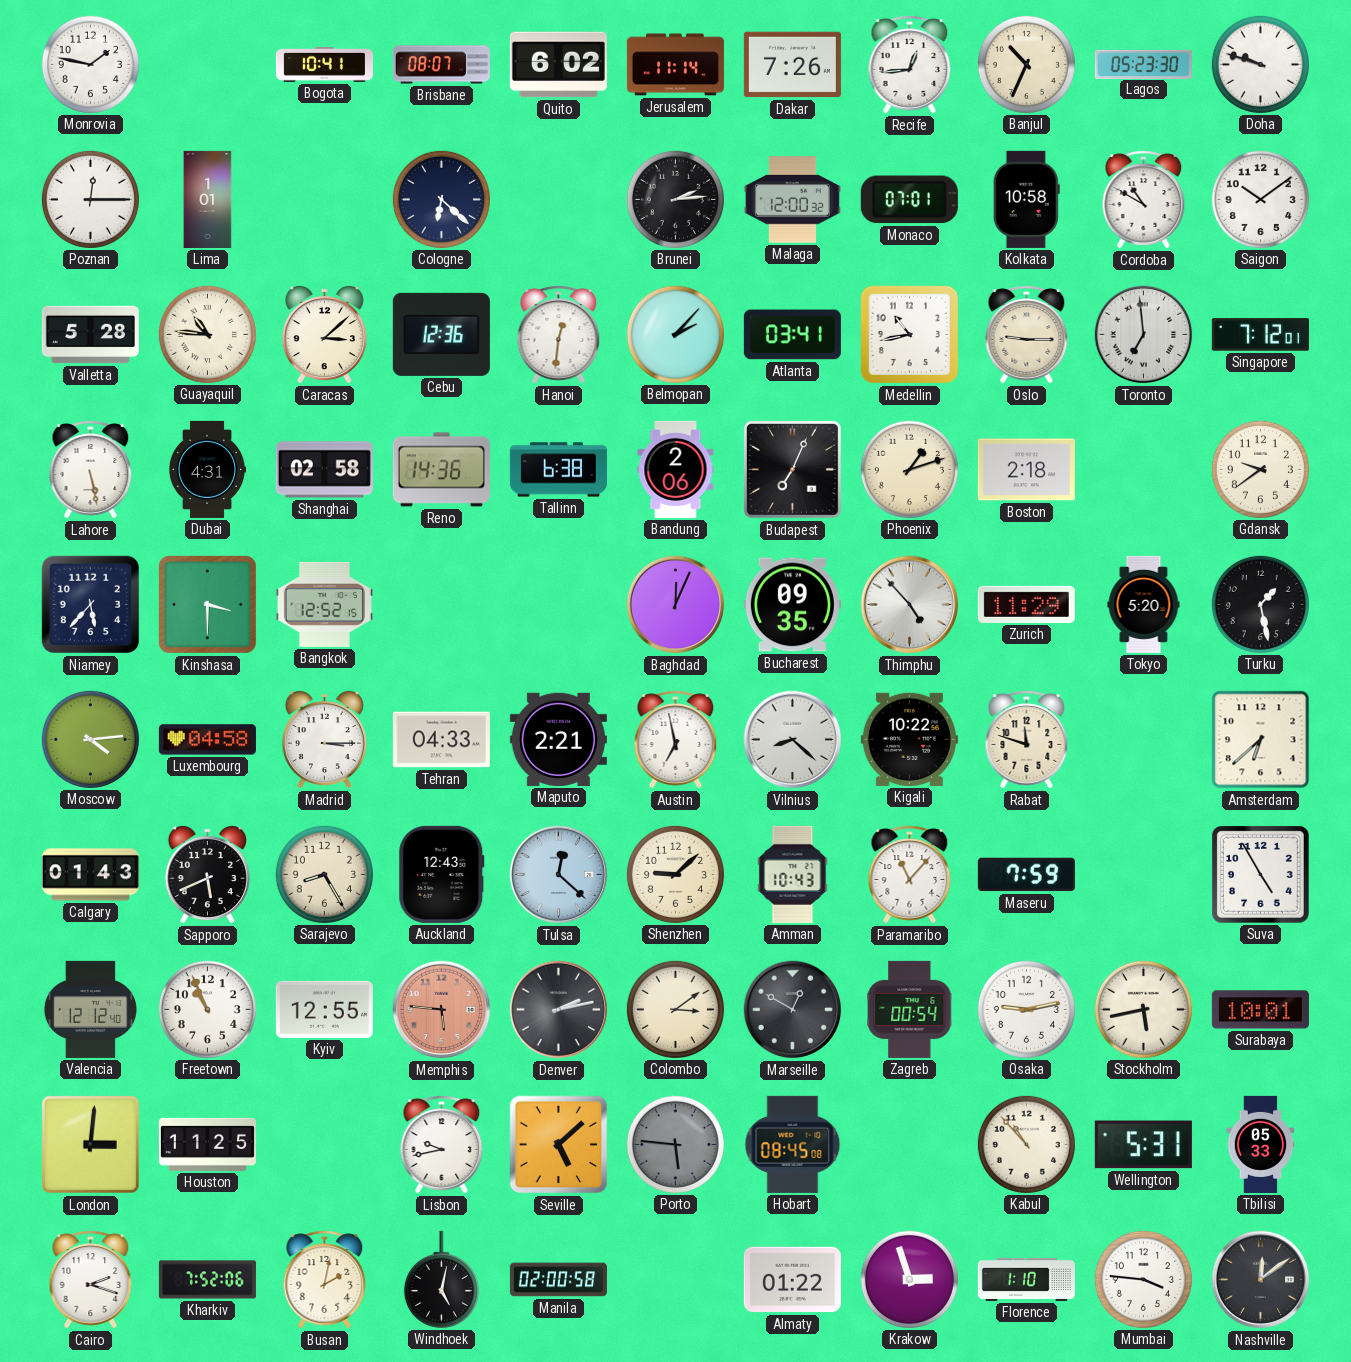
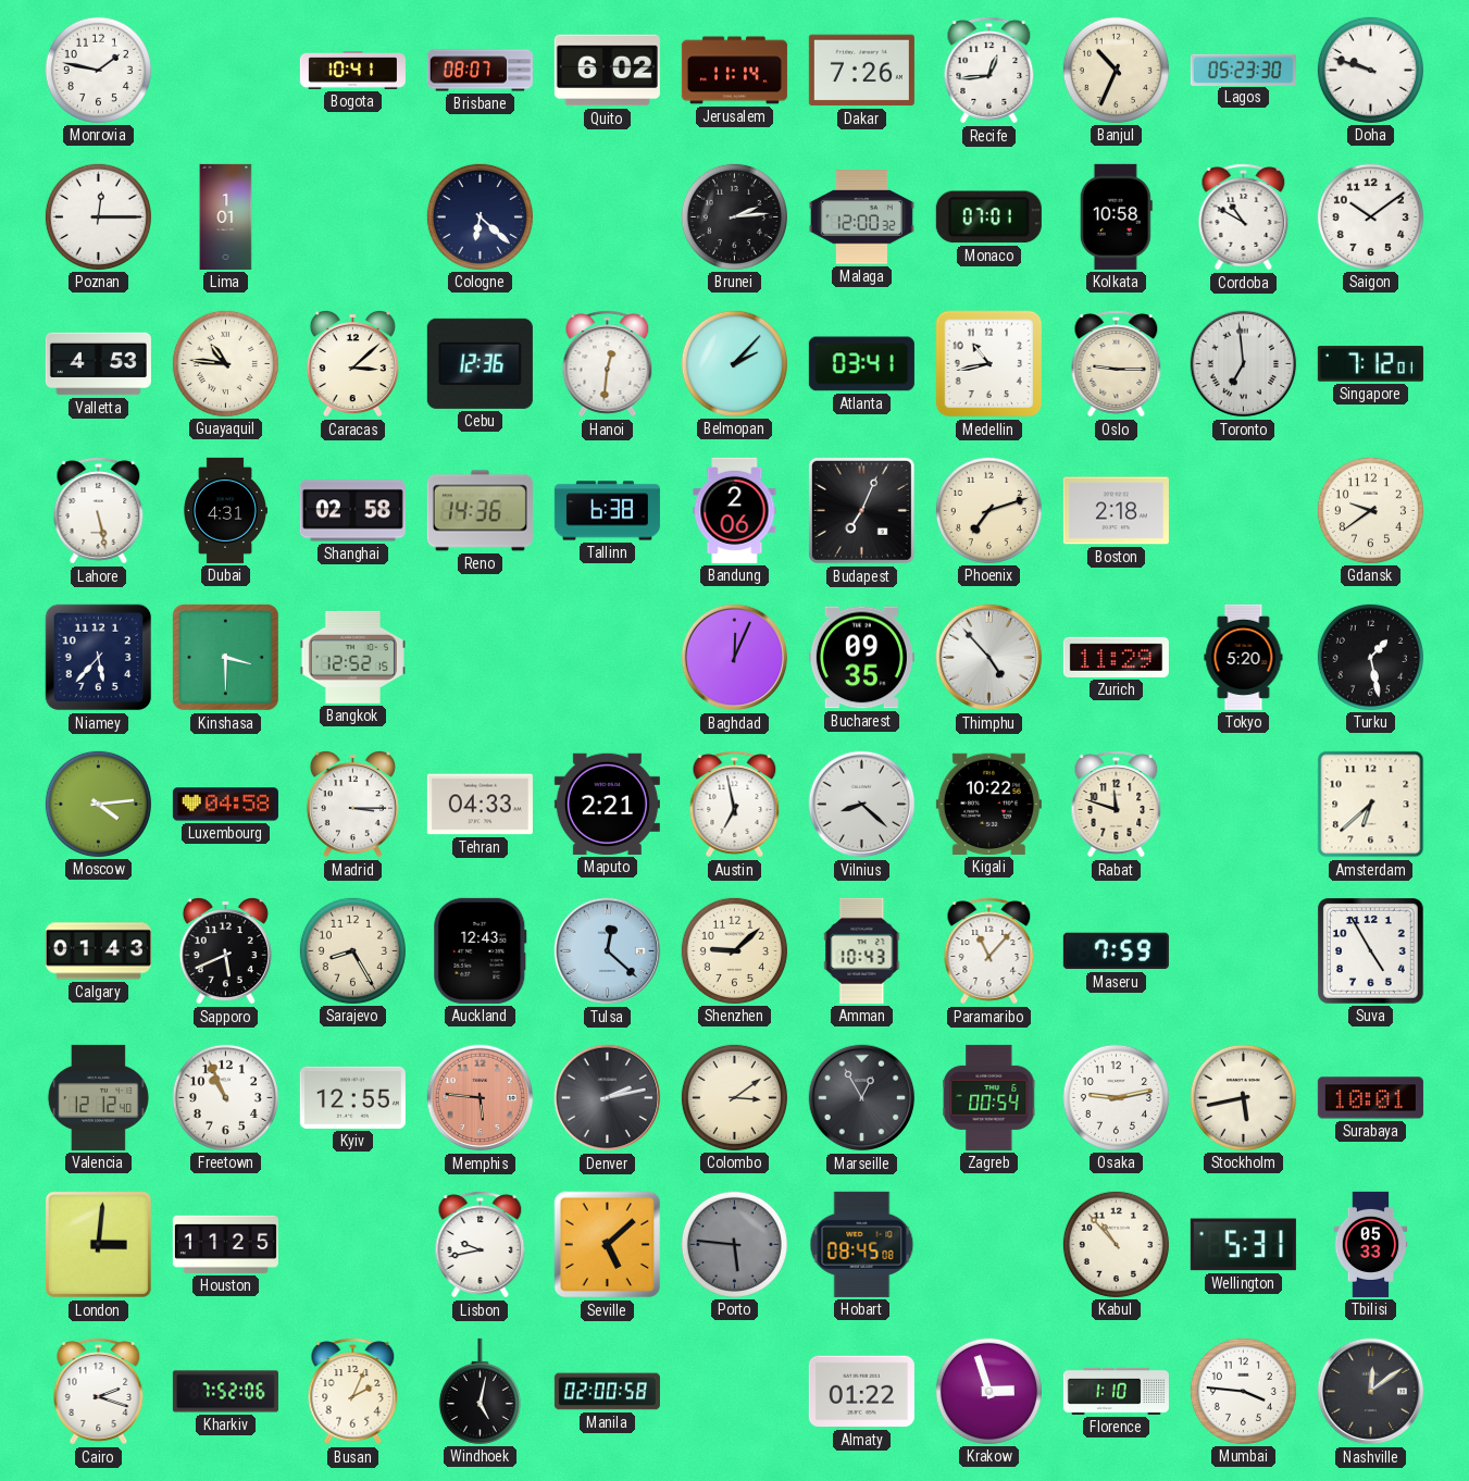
Valletta: 5:28 -> 4:53
Phoenix: 1:12 -> 7:12
Marseille: 12:50 -> 12:55
Busan: 2:02 -> 2:04
